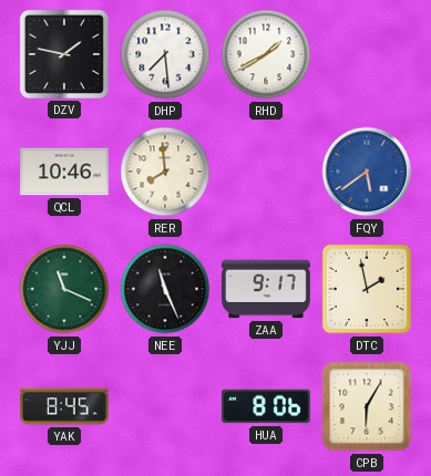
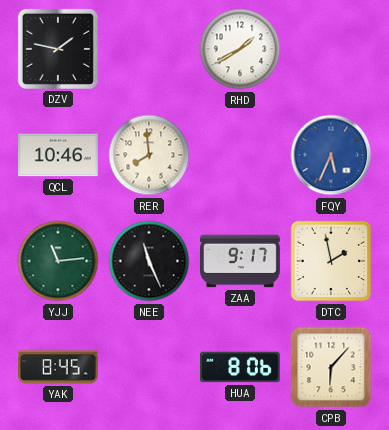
DHP: 7:29 -> none
FQY: 5:39 -> 5:34
YJJ: 11:19 -> 11:14
CPB: 6:05 -> 6:07
